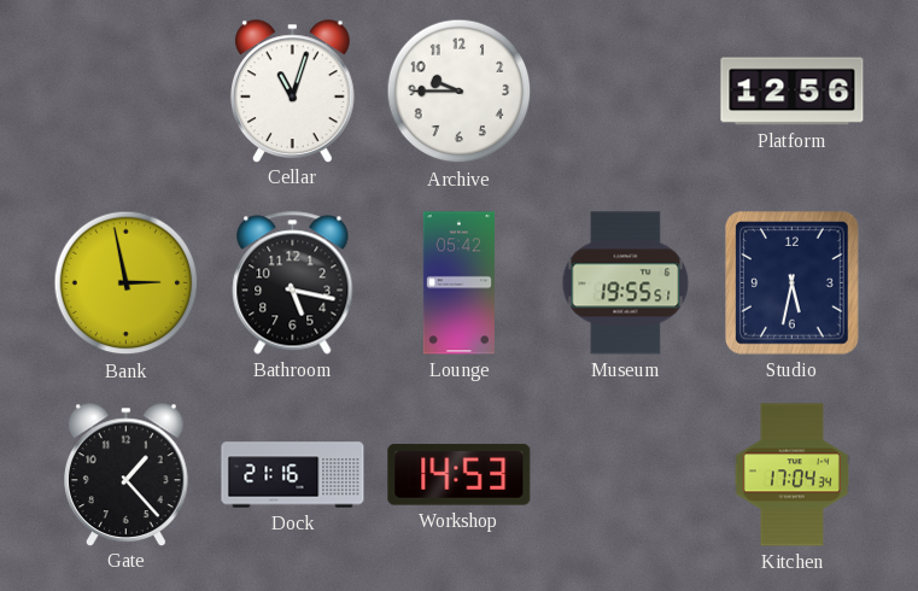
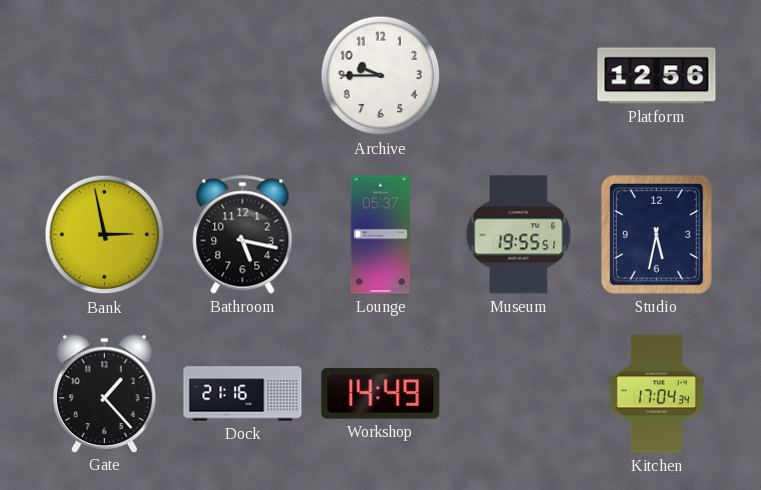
Cellar: 11:03 -> none
Lounge: 05:42 -> 05:37
Workshop: 14:53 -> 14:49
